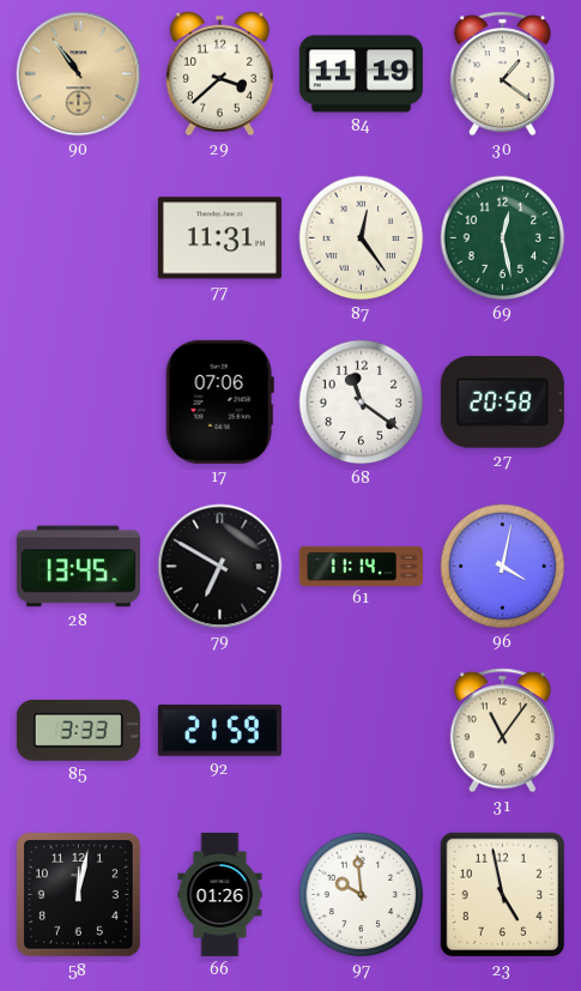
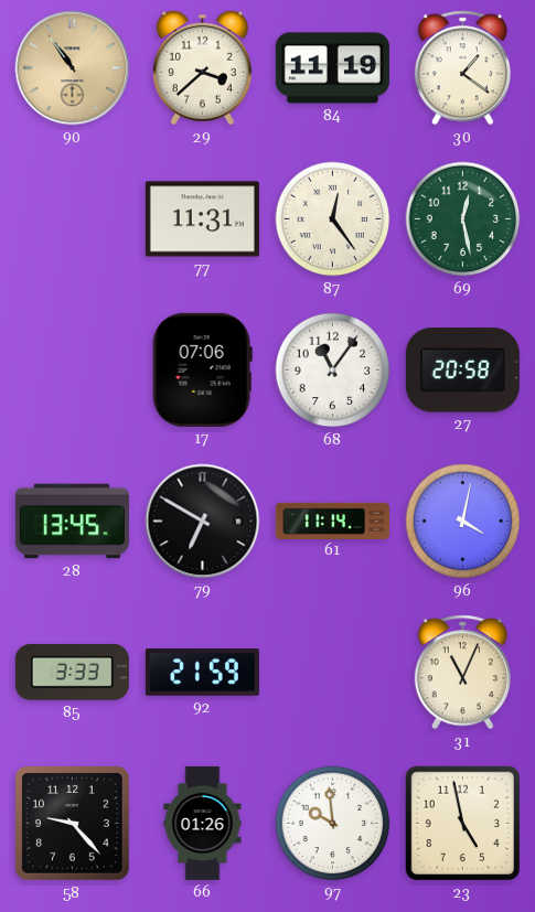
68: 11:21 -> 11:06
31: 11:06 -> 11:04
58: 12:02 -> 9:23
